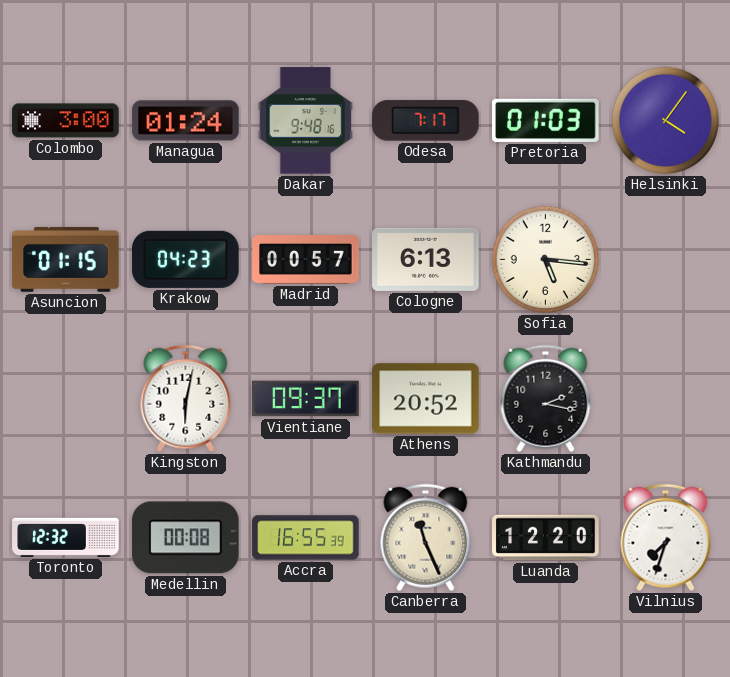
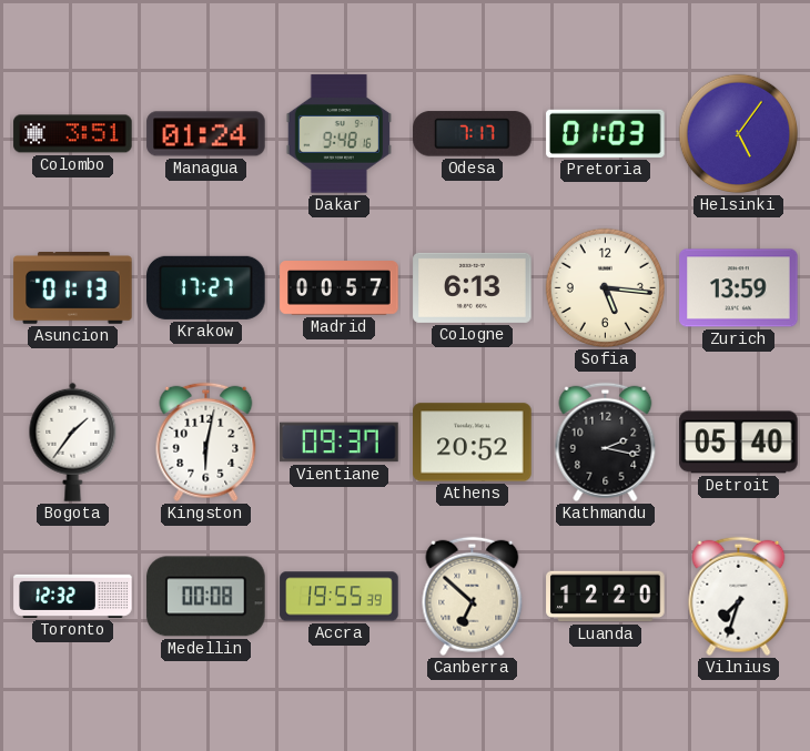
Colombo: 3:00 -> 3:51
Helsinki: 4:06 -> 5:06
Asuncion: 01:15 -> 01:13
Krakow: 04:23 -> 17:27
Zurich: none -> 13:59
Bogota: none -> 1:36
Detroit: none -> 05:40
Accra: 16:55 -> 19:55
Canberra: 11:26 -> 6:52
